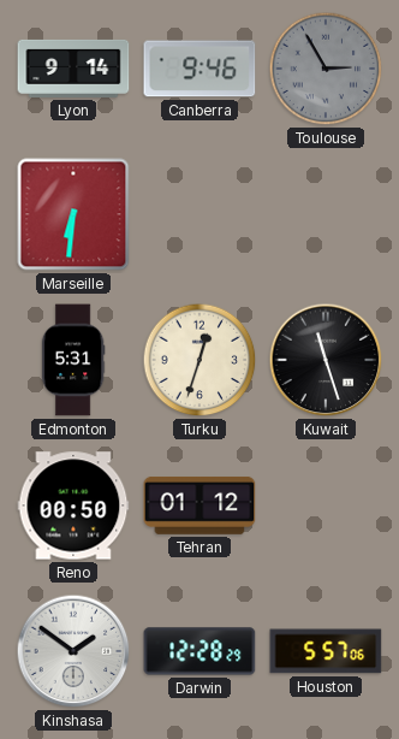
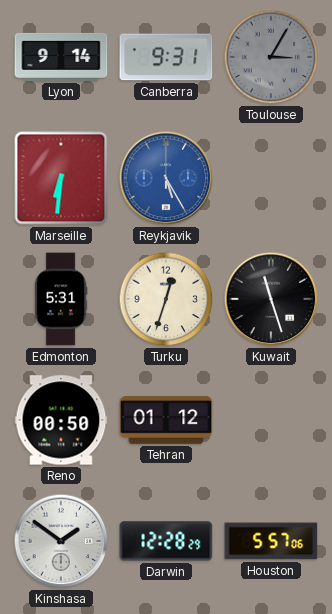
Canberra: 9:46 -> 9:31
Toulouse: 2:55 -> 3:05
Reykjavik: none -> 5:25
